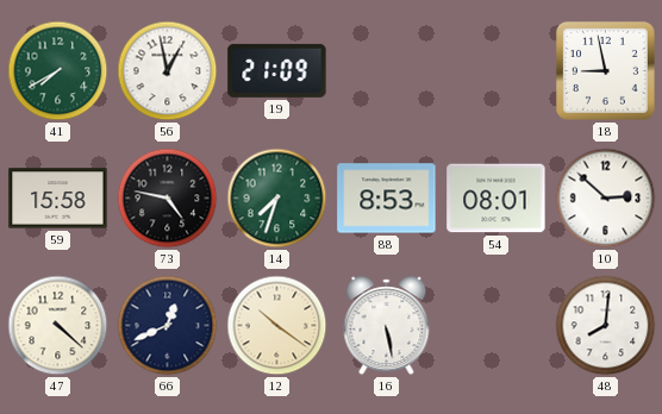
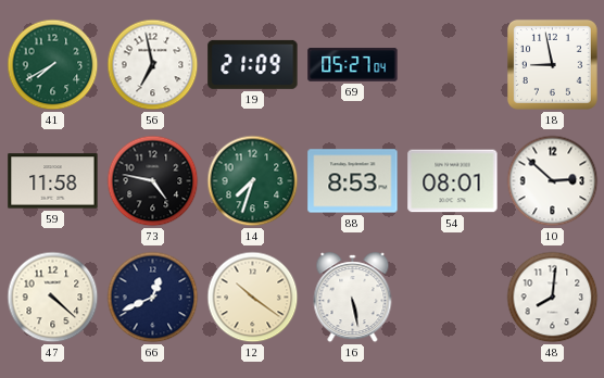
56: 12:58 -> 6:58
69: none -> 05:27
59: 15:58 -> 11:58
